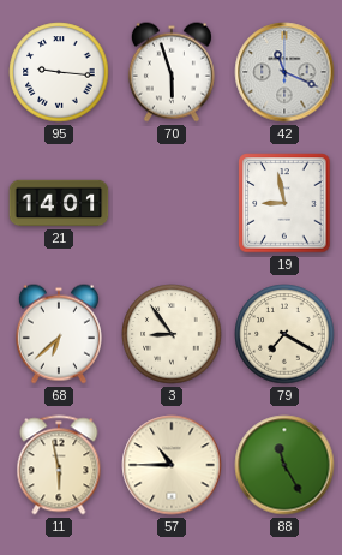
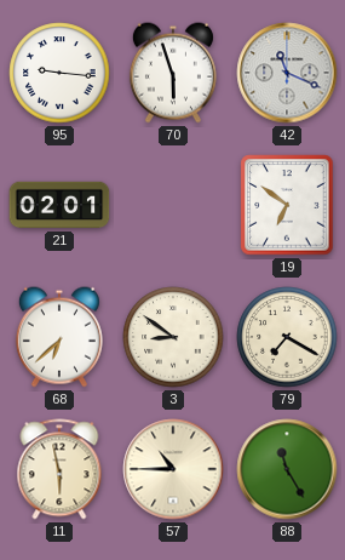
21: 14:01 -> 02:01
19: 8:58 -> 6:51
3: 8:54 -> 8:51
